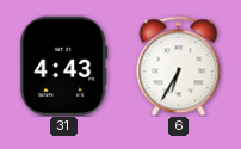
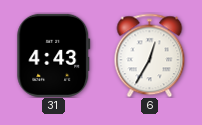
6: 6:35 -> 12:35
